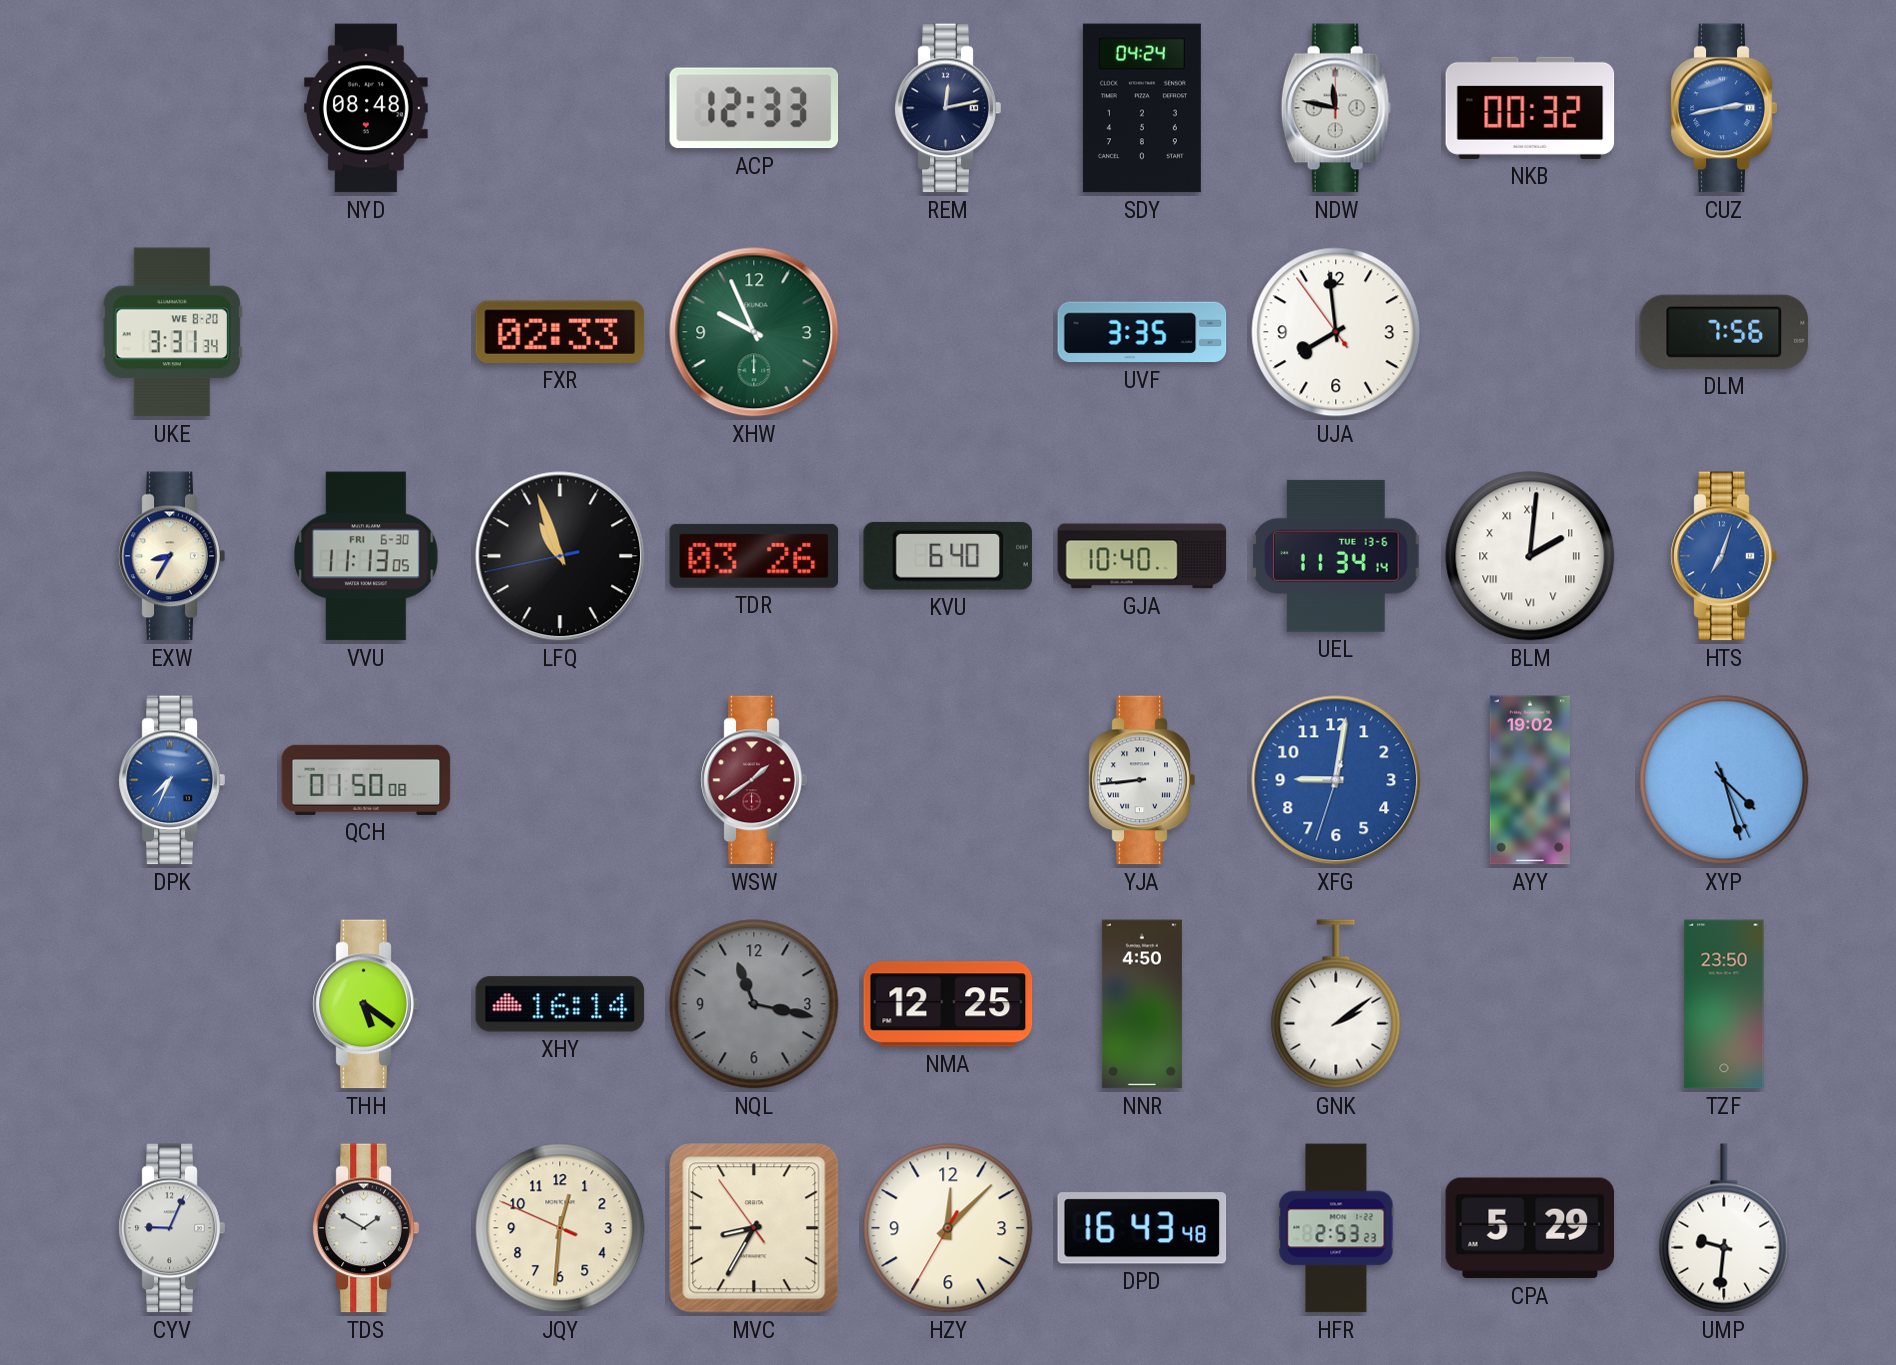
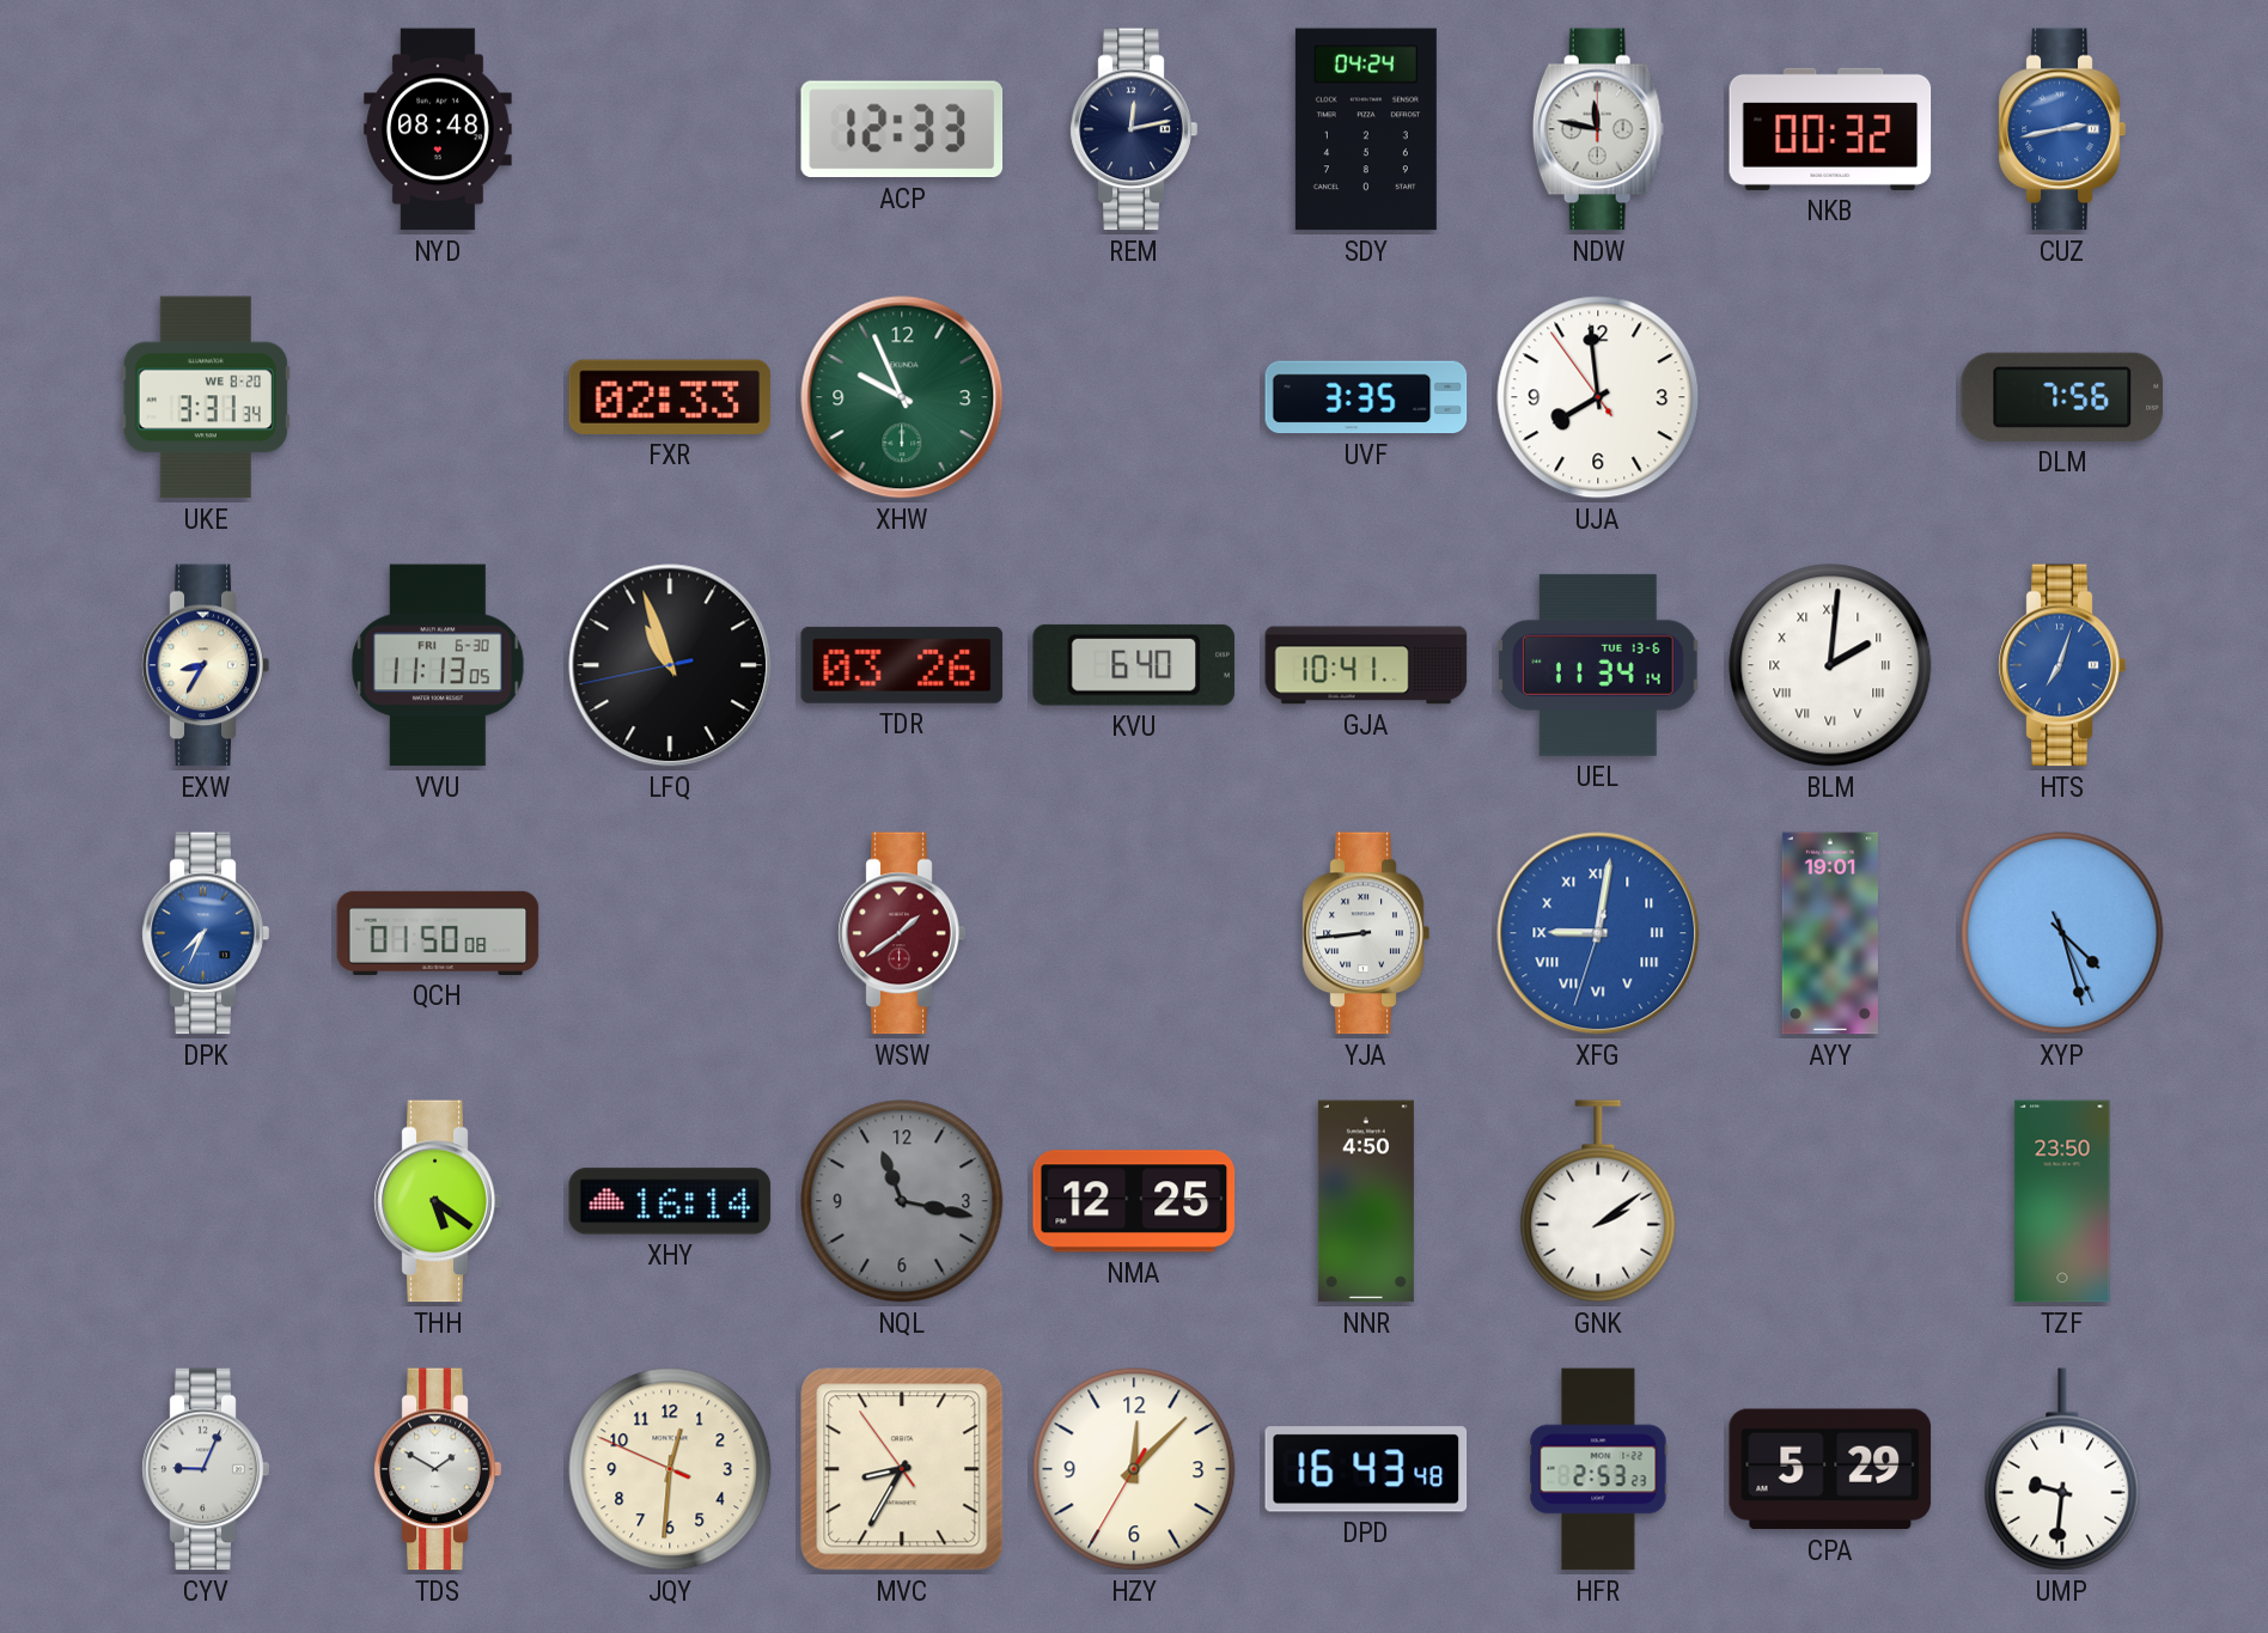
GJA: 10:40 -> 10:41
XFG numerals: Arabic -> Roman
AYY: 19:02 -> 19:01
